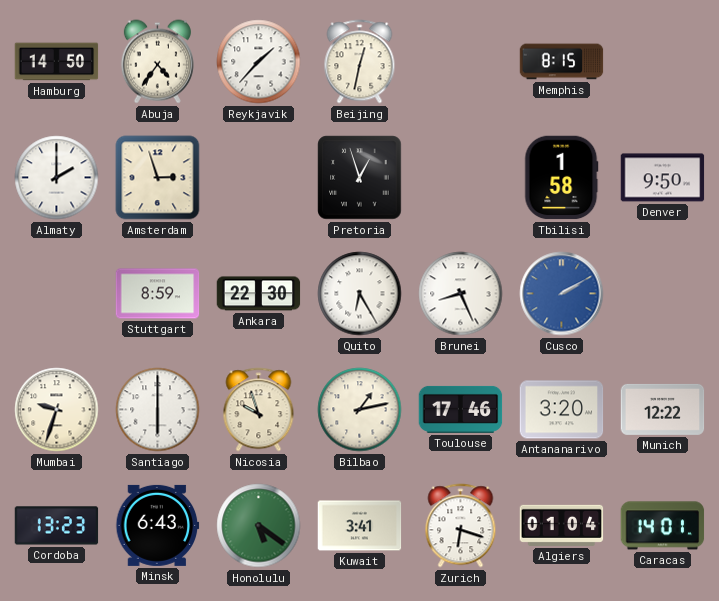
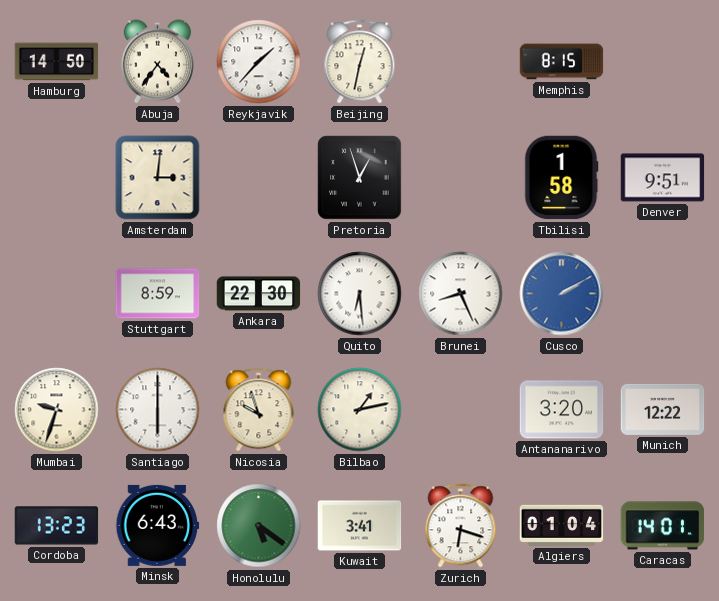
Almaty: 2:00 -> none
Amsterdam: 2:57 -> 3:01
Denver: 9:50 -> 9:51
Quito: 6:25 -> 6:29
Toulouse: 17:46 -> none
